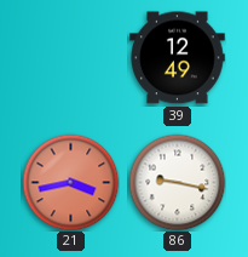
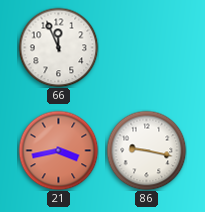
66: none -> 11:56
39: 12:49 -> none
